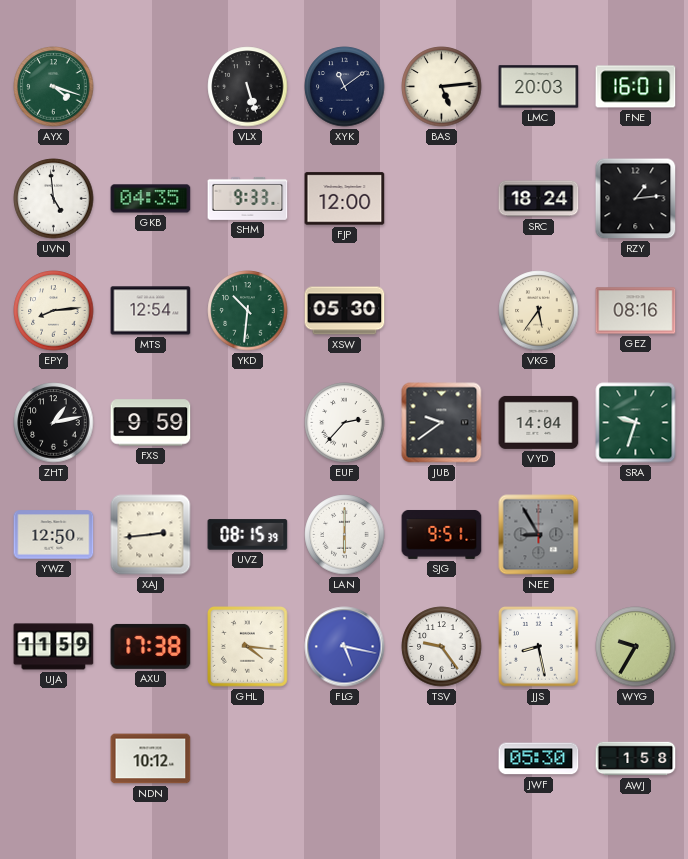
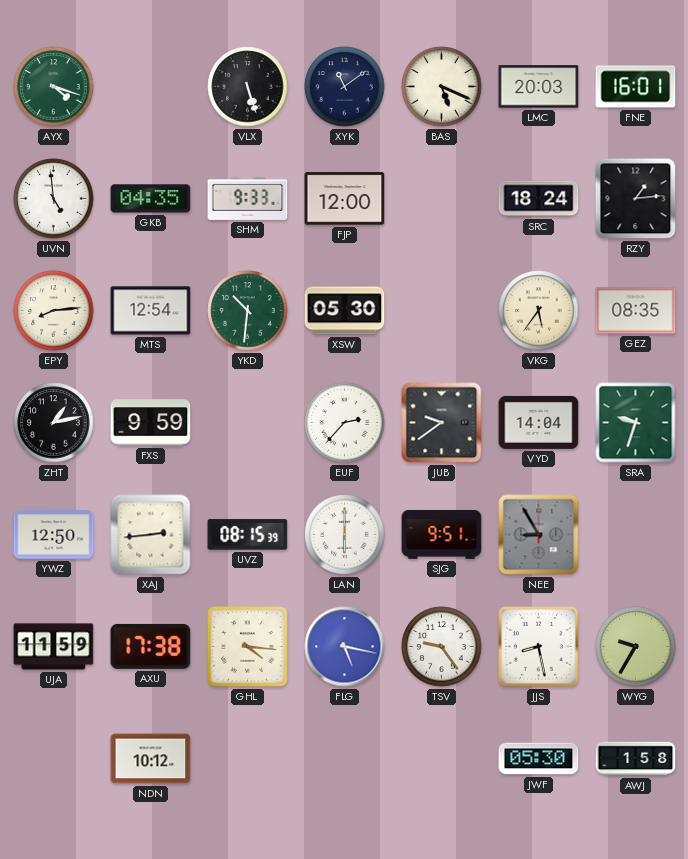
BAS: 5:14 -> 5:19
GEZ: 08:16 -> 08:35
